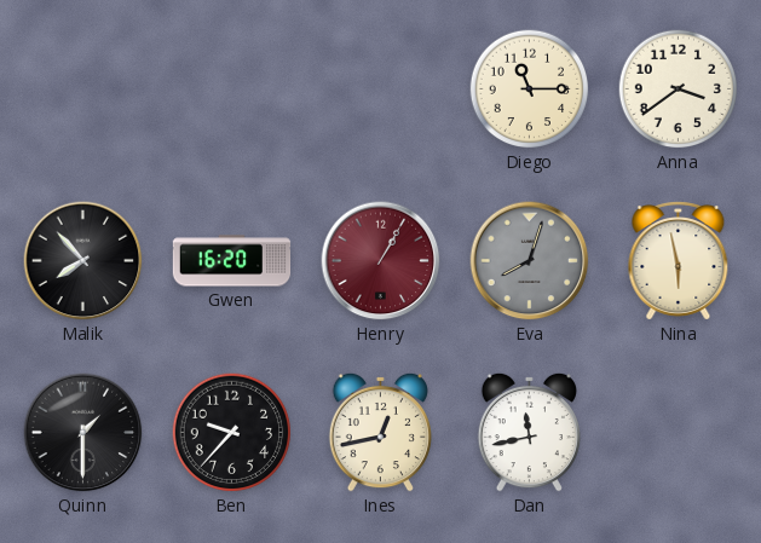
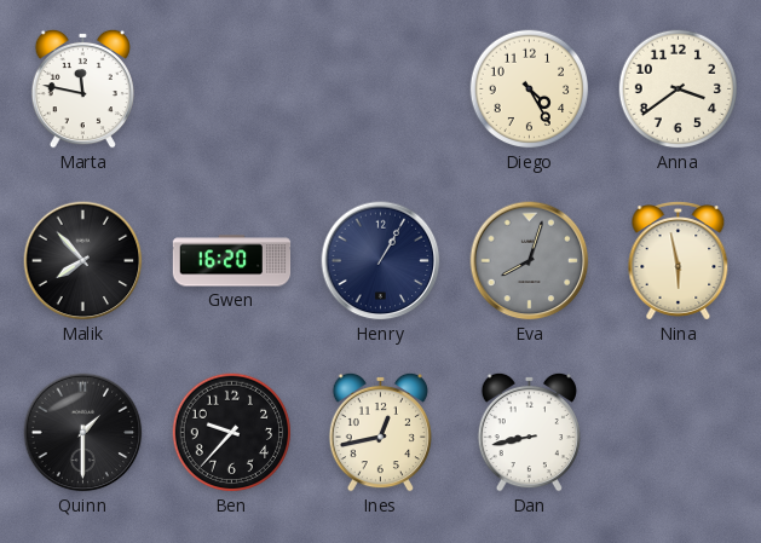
Marta: none -> 11:47
Diego: 11:15 -> 4:25
Henry dial: burgundy -> navy
Dan: 11:43 -> 8:43
